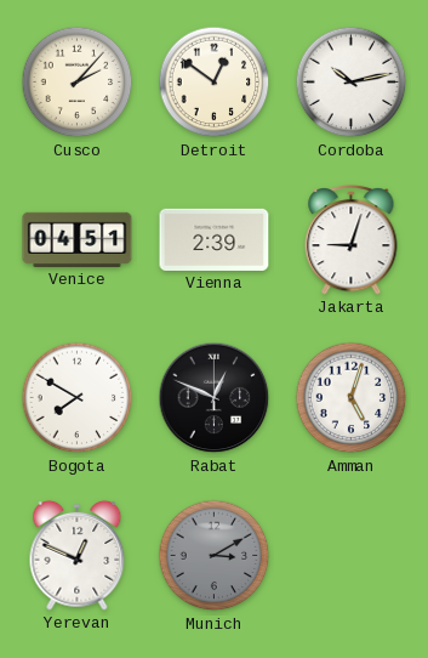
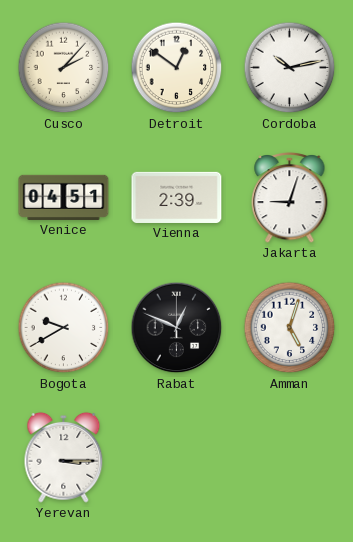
Bogota: 7:50 -> 9:40
Yerevan: 12:49 -> 3:15
Munich: 3:10 -> none
